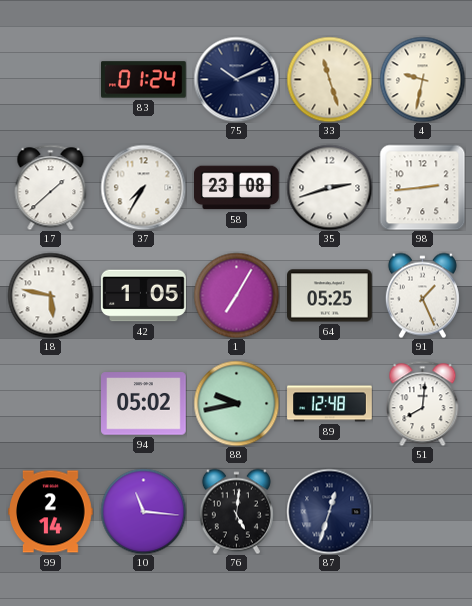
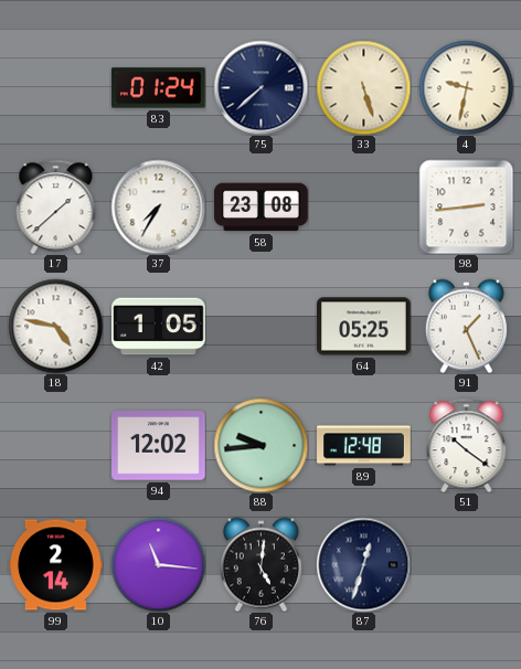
75: 10:11 -> 7:38
33: 11:27 -> 5:27
35: 2:42 -> none
18: 5:47 -> 4:47
1: 7:05 -> none
94: 05:02 -> 12:02
88: 9:43 -> 9:44
51: 8:01 -> 10:21
